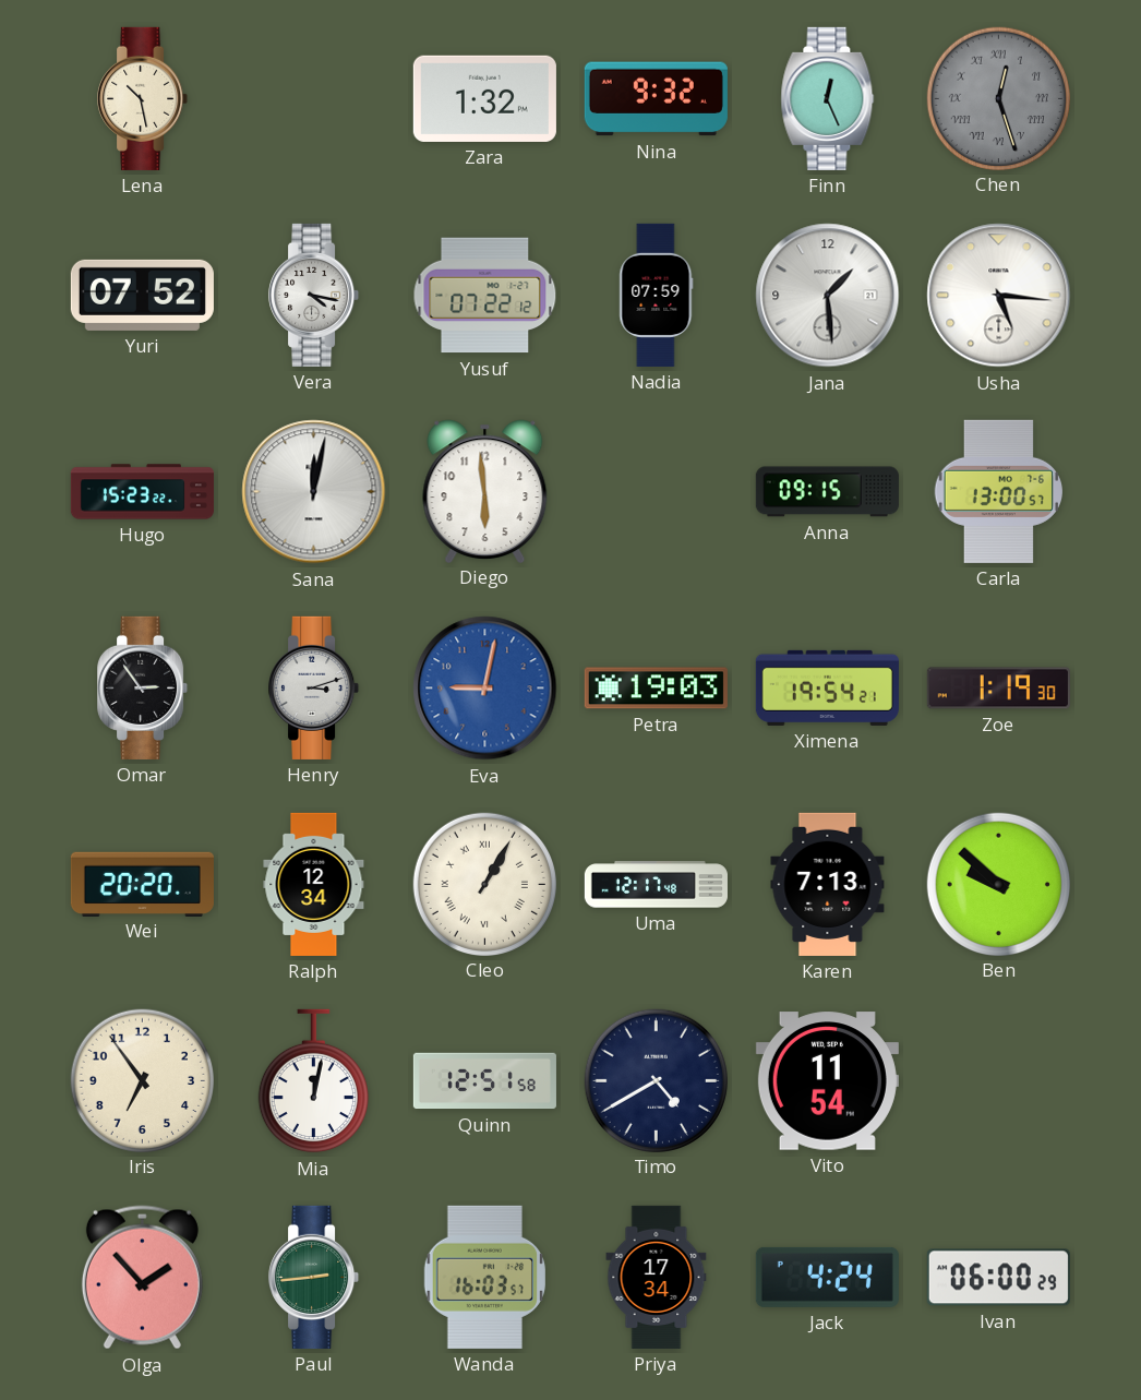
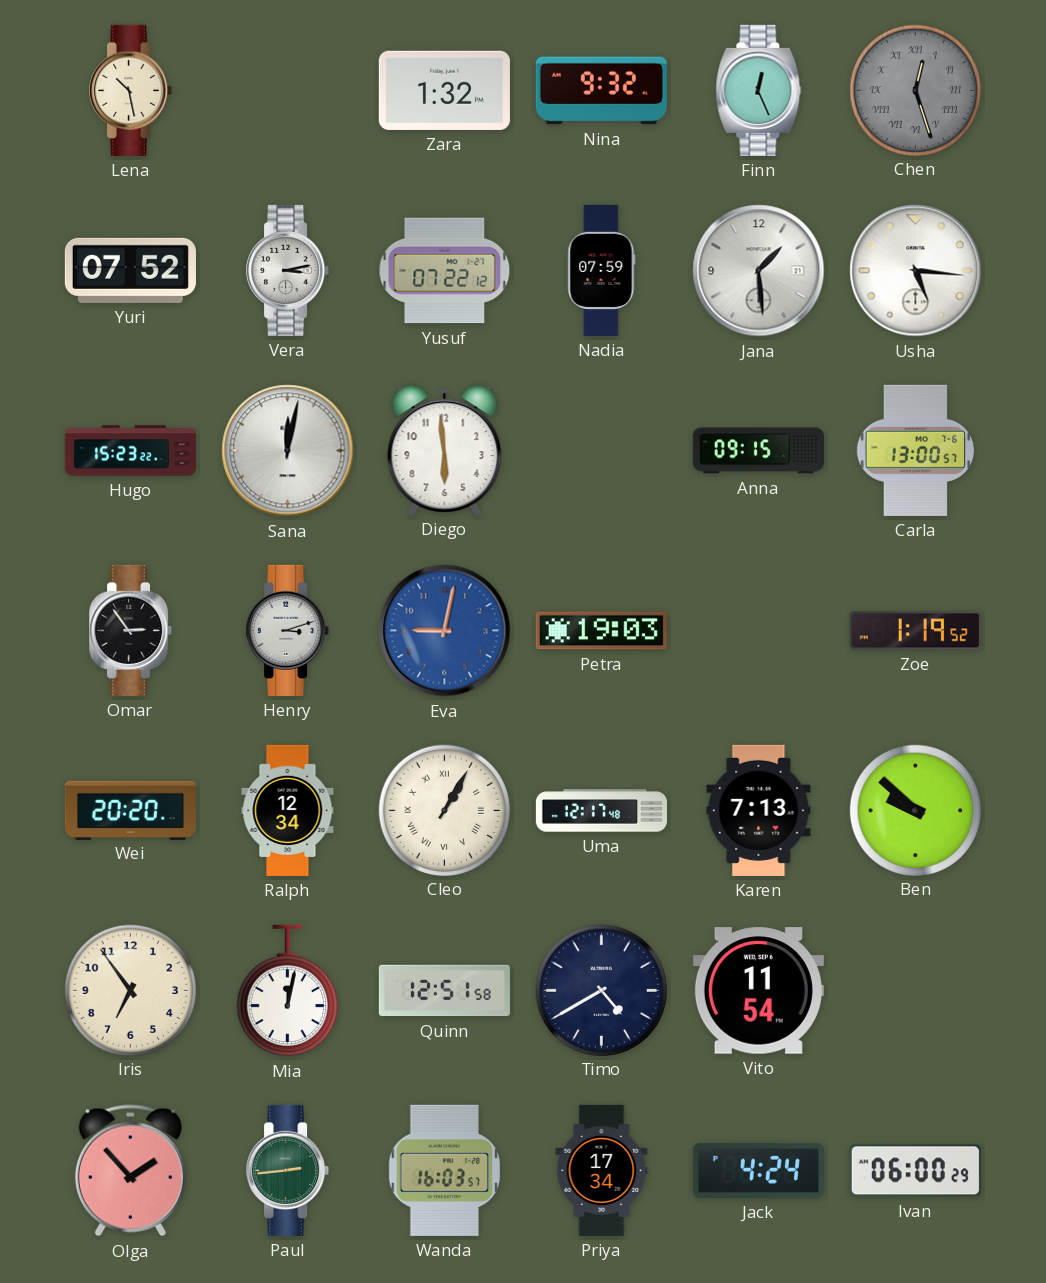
Vera: 4:17 -> 3:13
Ximena: 19:54 -> none
Zoe: 1:19:30 -> 1:19:52
